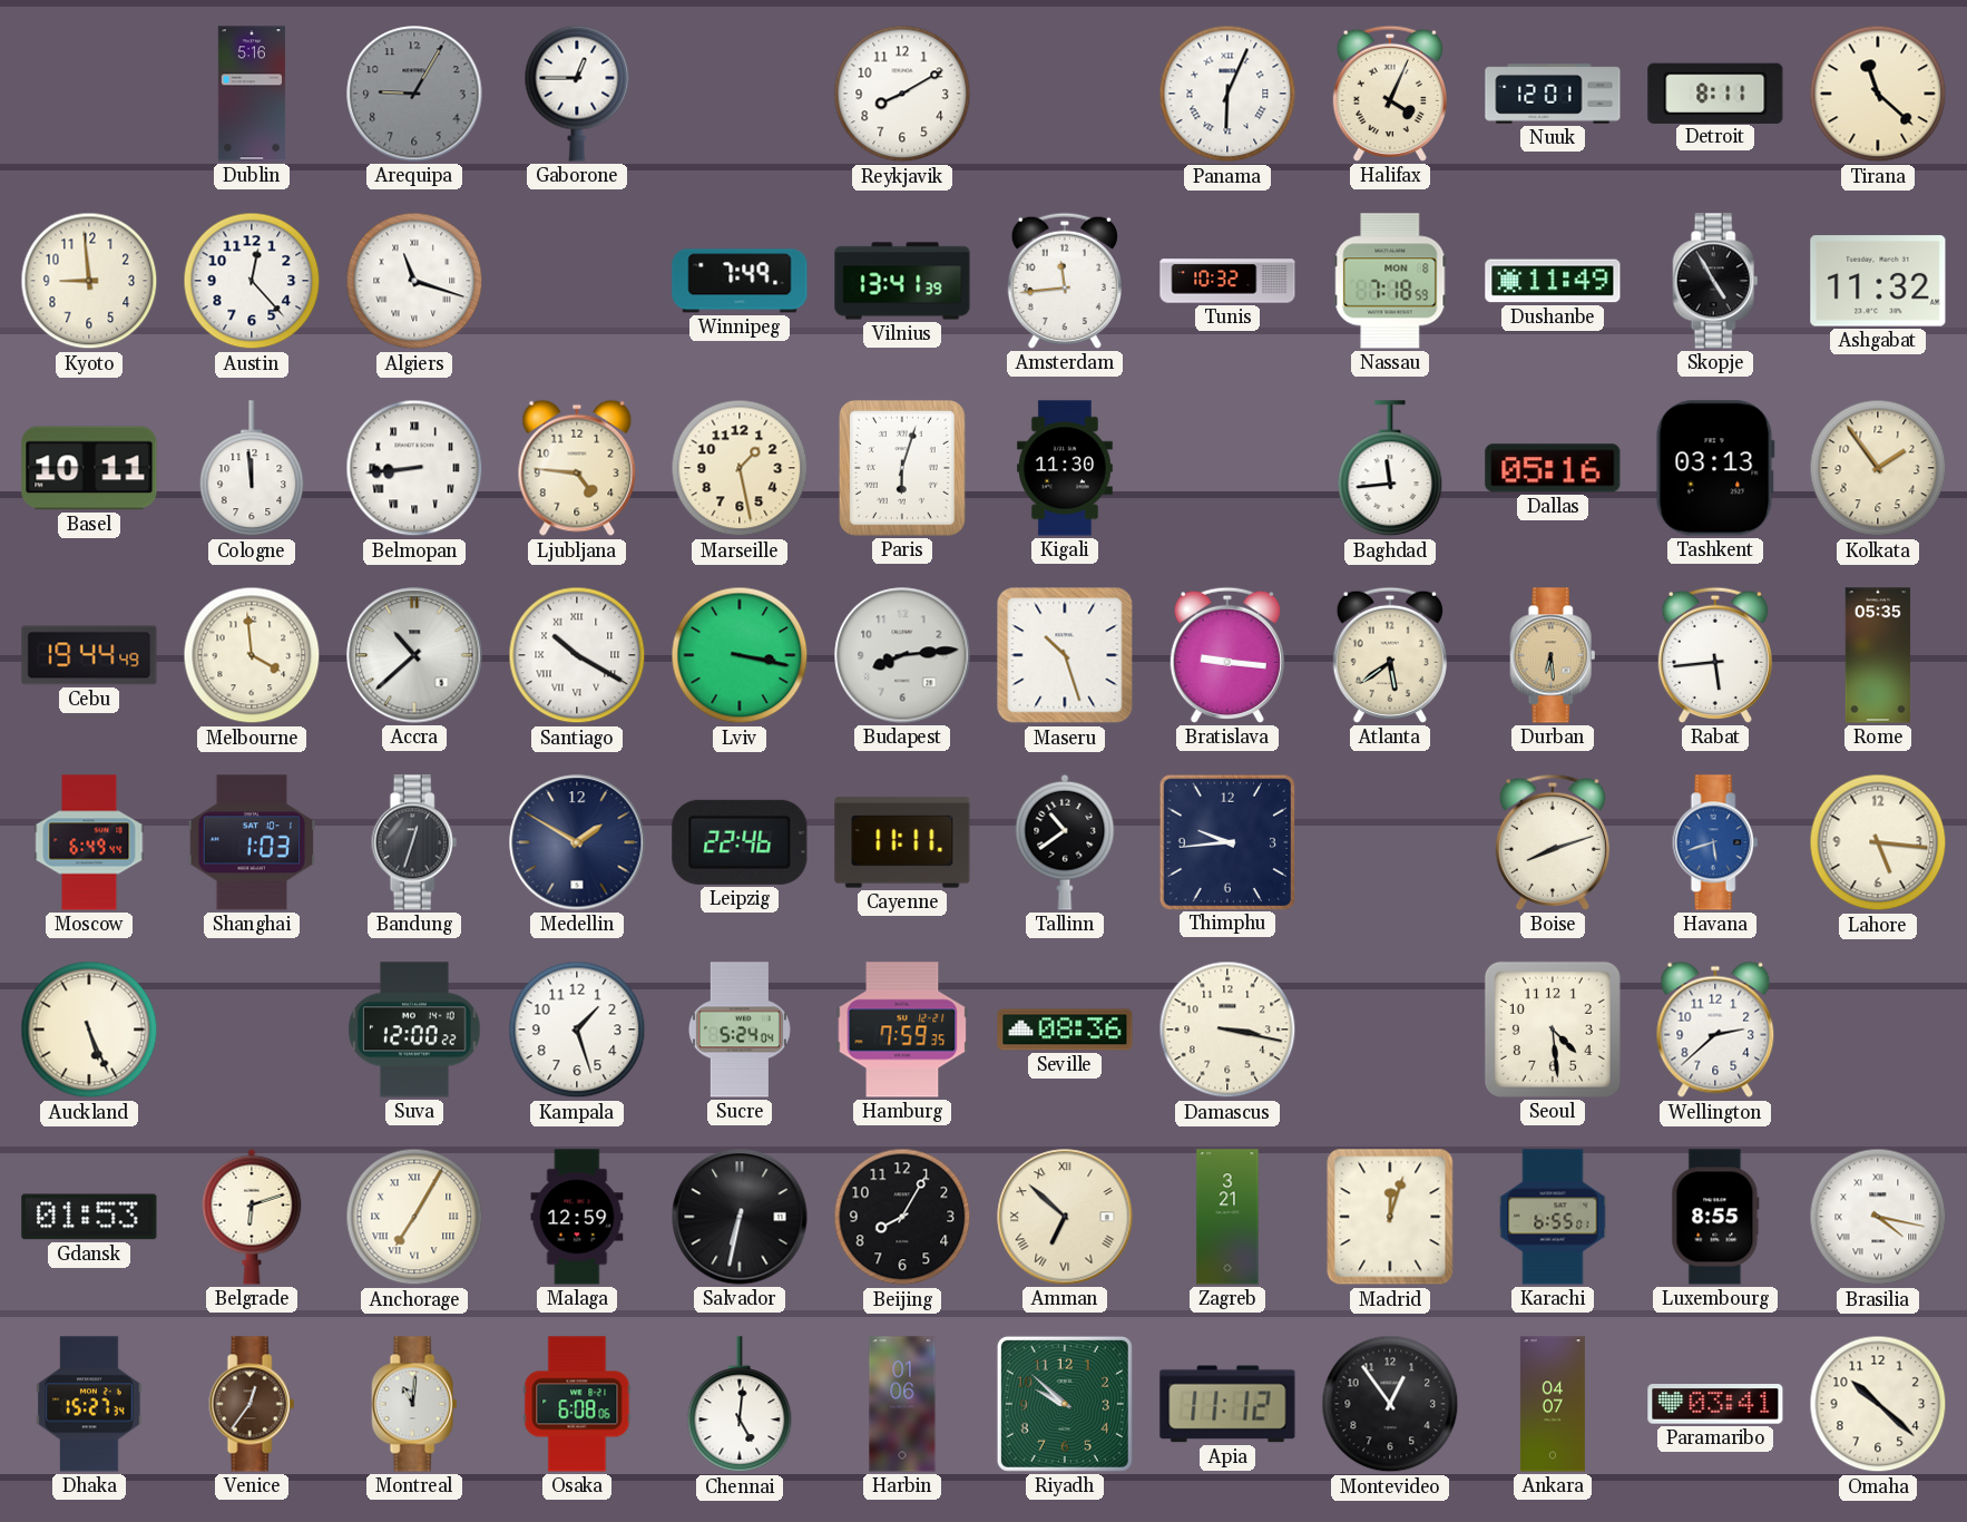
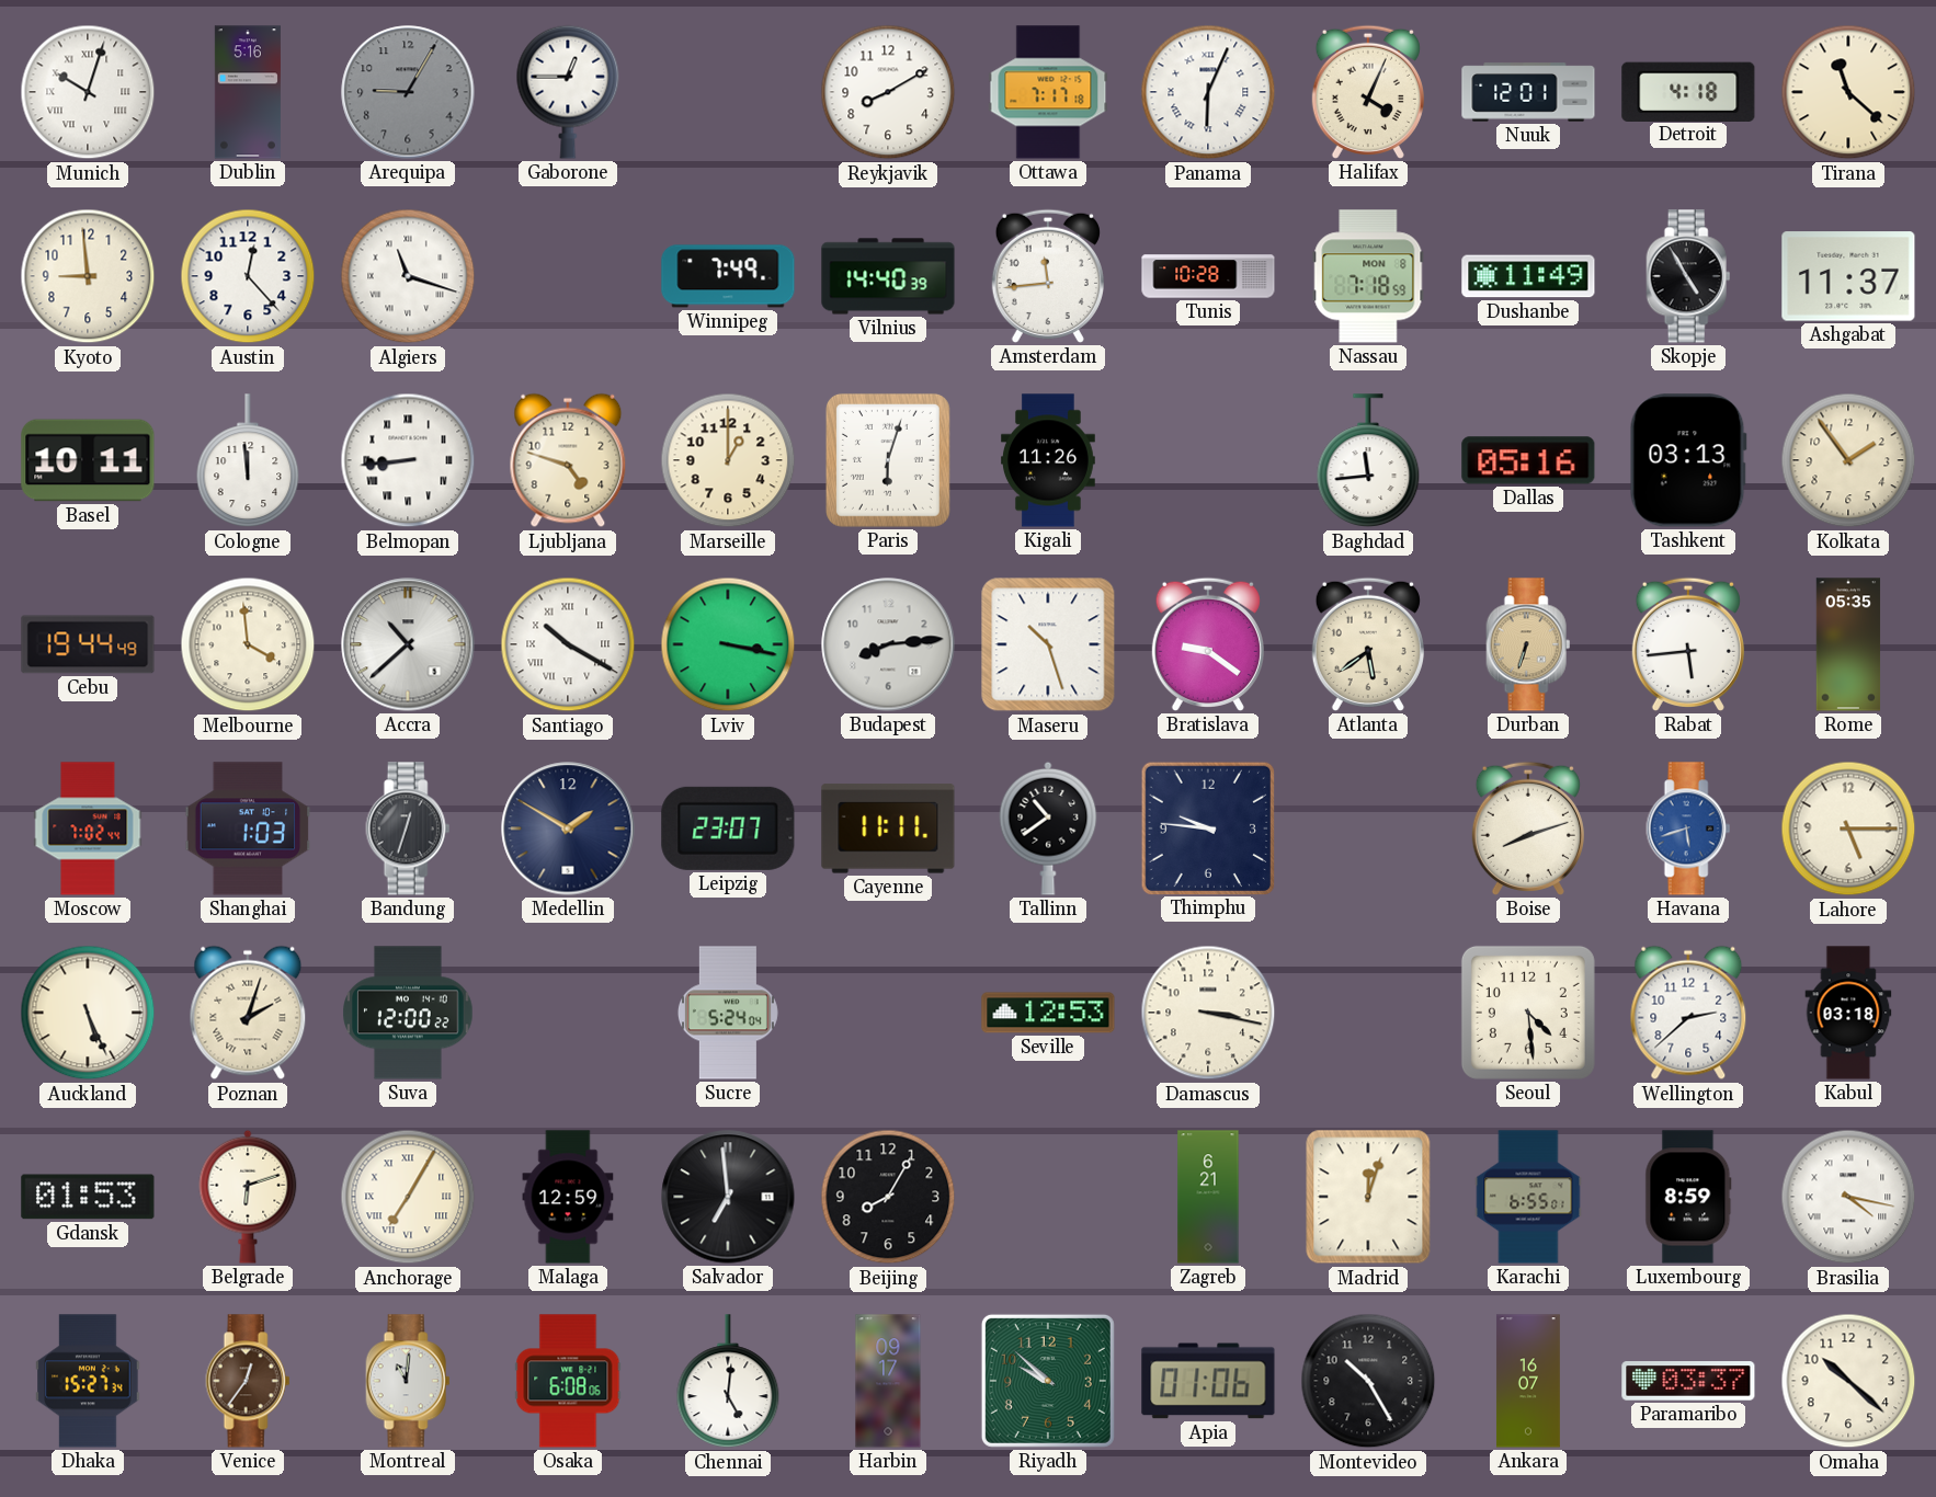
Munich: none -> 10:03
Ottawa: none -> 7:17
Detroit: 8:11 -> 4:18
Vilnius: 13:41 -> 14:40
Tunis: 10:32 -> 10:28
Ashgabat: 11:32 -> 11:37
Ljubljana: 4:46 -> 4:48
Marseille: 1:28 -> 1:00
Kigali: 11:30 -> 11:26
Bratislava: 9:16 -> 9:21
Durban: 6:29 -> 6:33
Moscow: 6:49 -> 7:02
Leipzig: 22:46 -> 23:07
Thimphu: 9:44 -> 9:46
Lahore: 5:16 -> 5:15
Poznan: none -> 2:03
Kampala: 1:27 -> none
Hamburg: 7:59 -> none
Seville: 08:36 -> 12:53
Kabul: none -> 03:18
Salvador: 6:32 -> 6:59
Amman: 6:52 -> none
Zagreb: 3:21 -> 6:21
Luxembourg: 8:55 -> 8:59
Harbin: 01:06 -> 09:17
Apia: 11:12 -> 01:06
Montevideo: 12:54 -> 10:25
Ankara: 04:07 -> 16:07
Paramaribo: 03:41 -> 03:37
